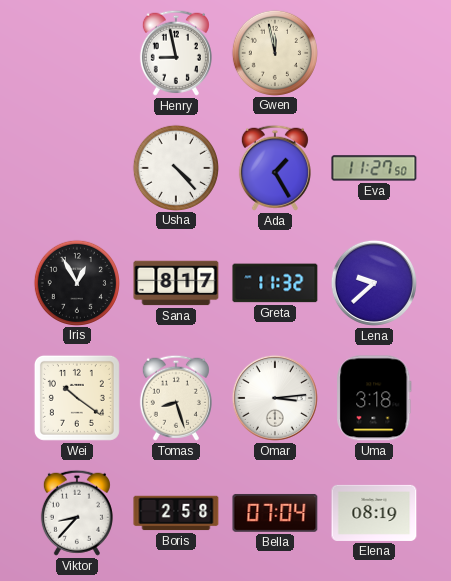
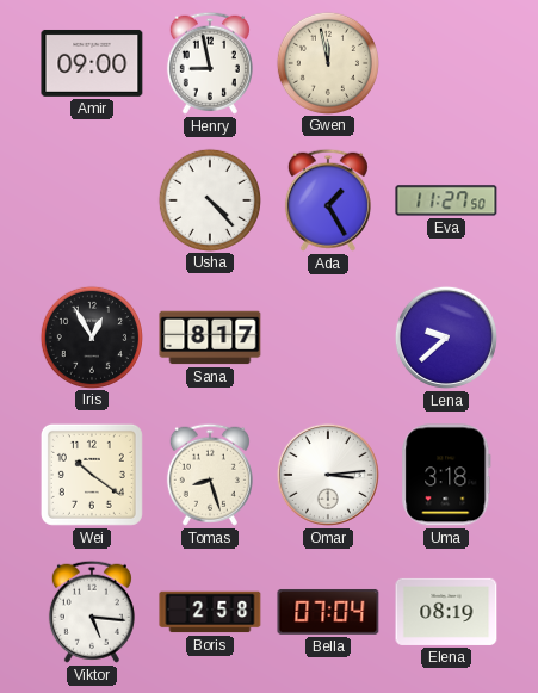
Amir: none -> 09:00
Greta: 11:32 -> none
Viktor: 8:37 -> 5:16
